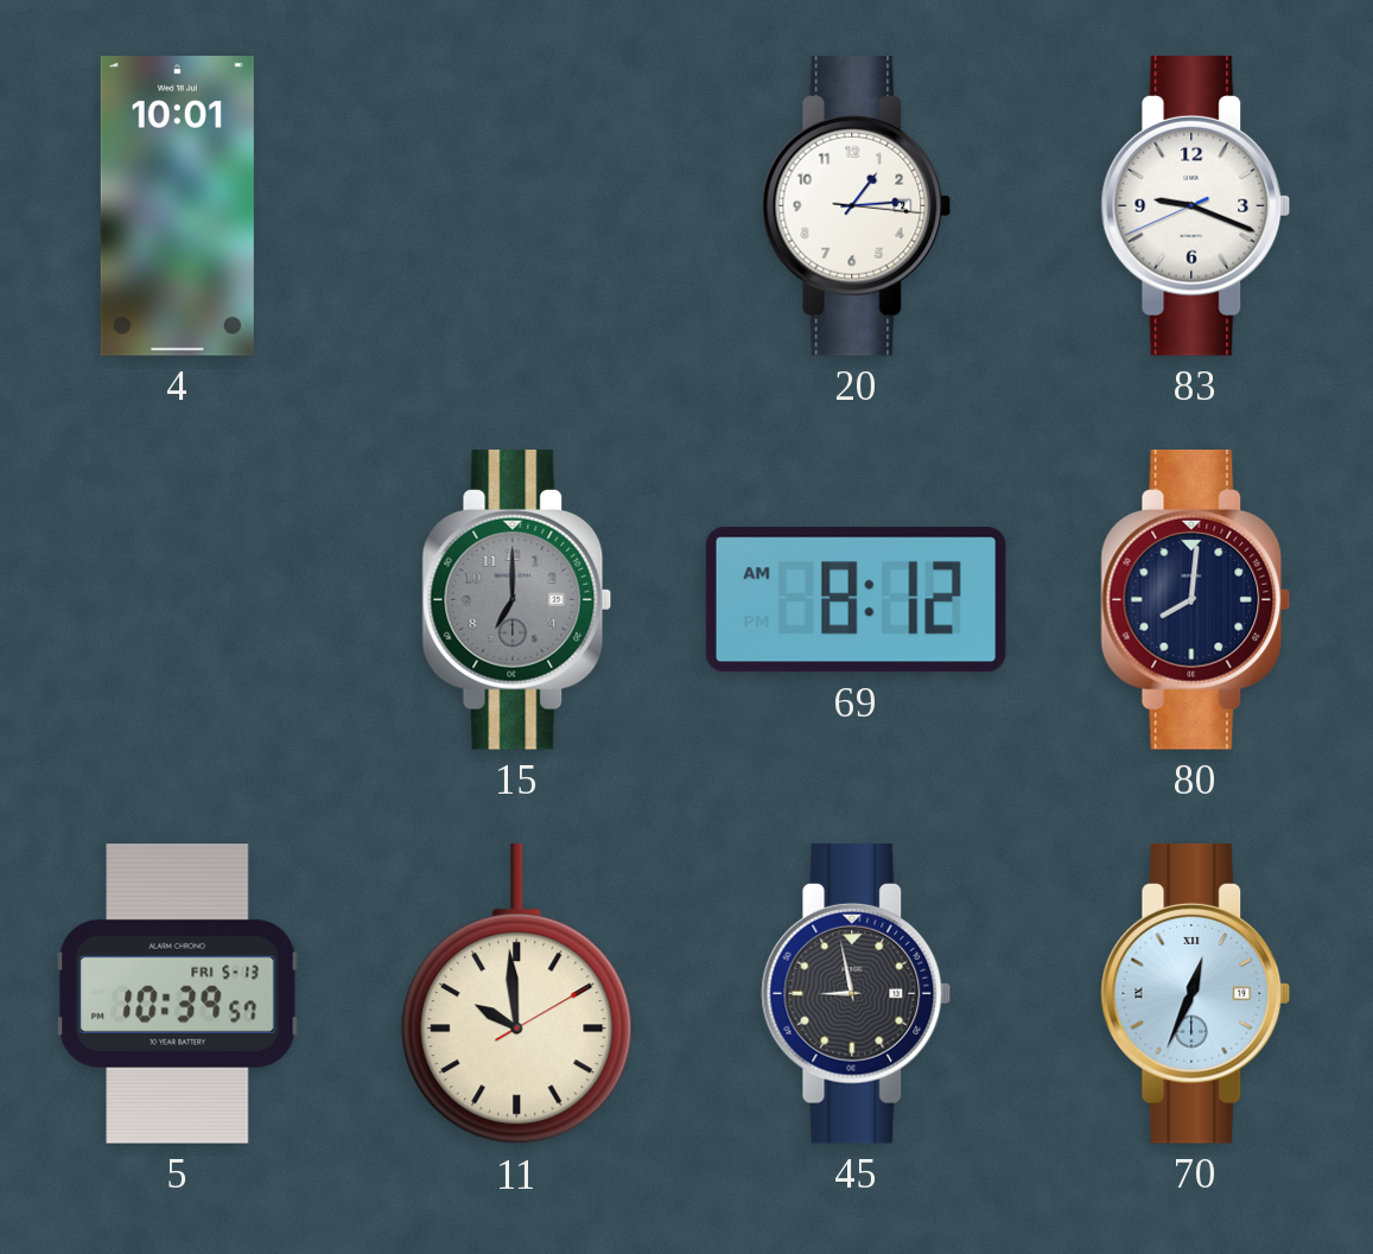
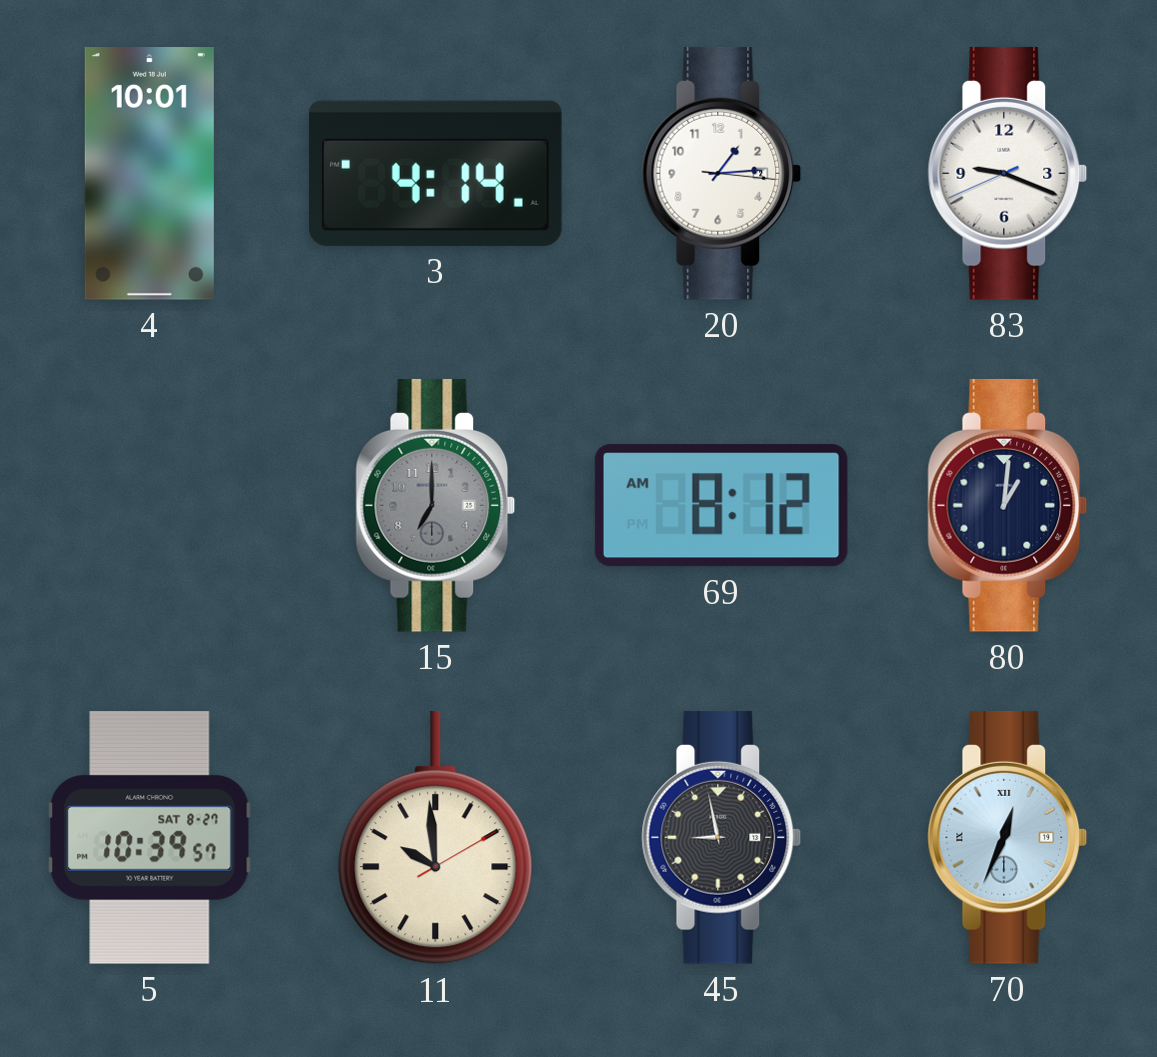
3: none -> 4:14
80: 8:01 -> 1:01
5 date: FRI 5-13 -> SAT 8-27
